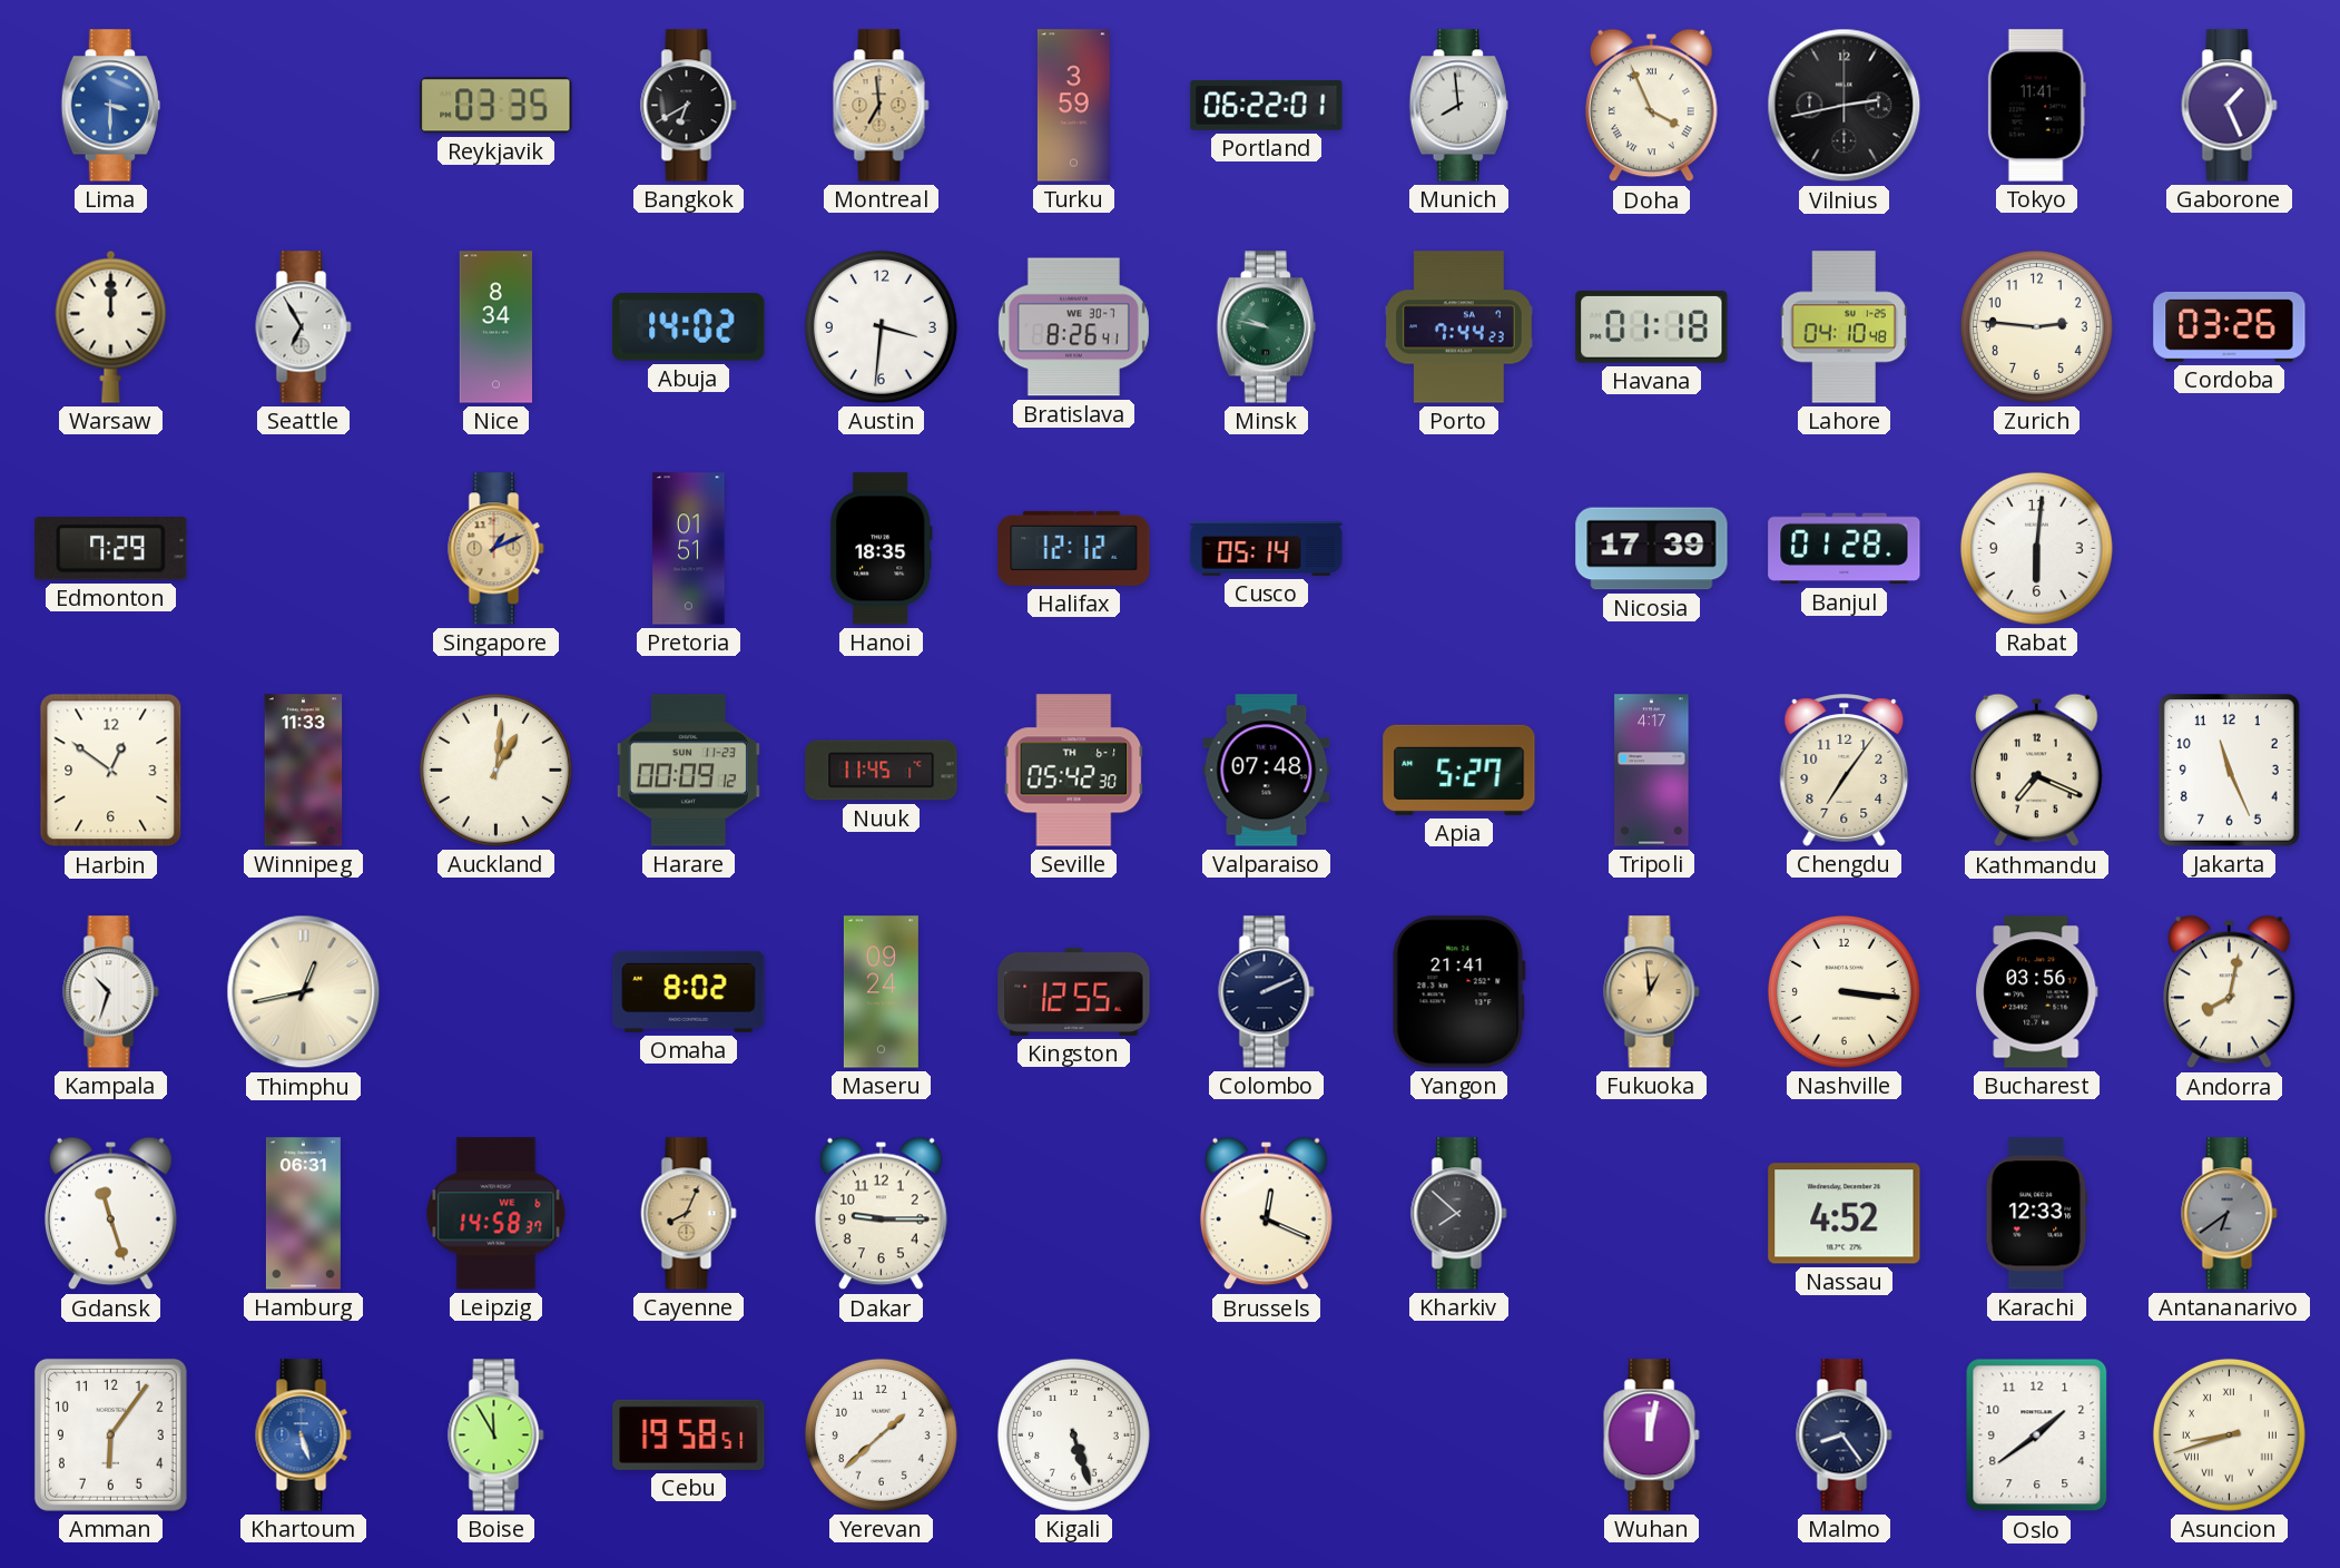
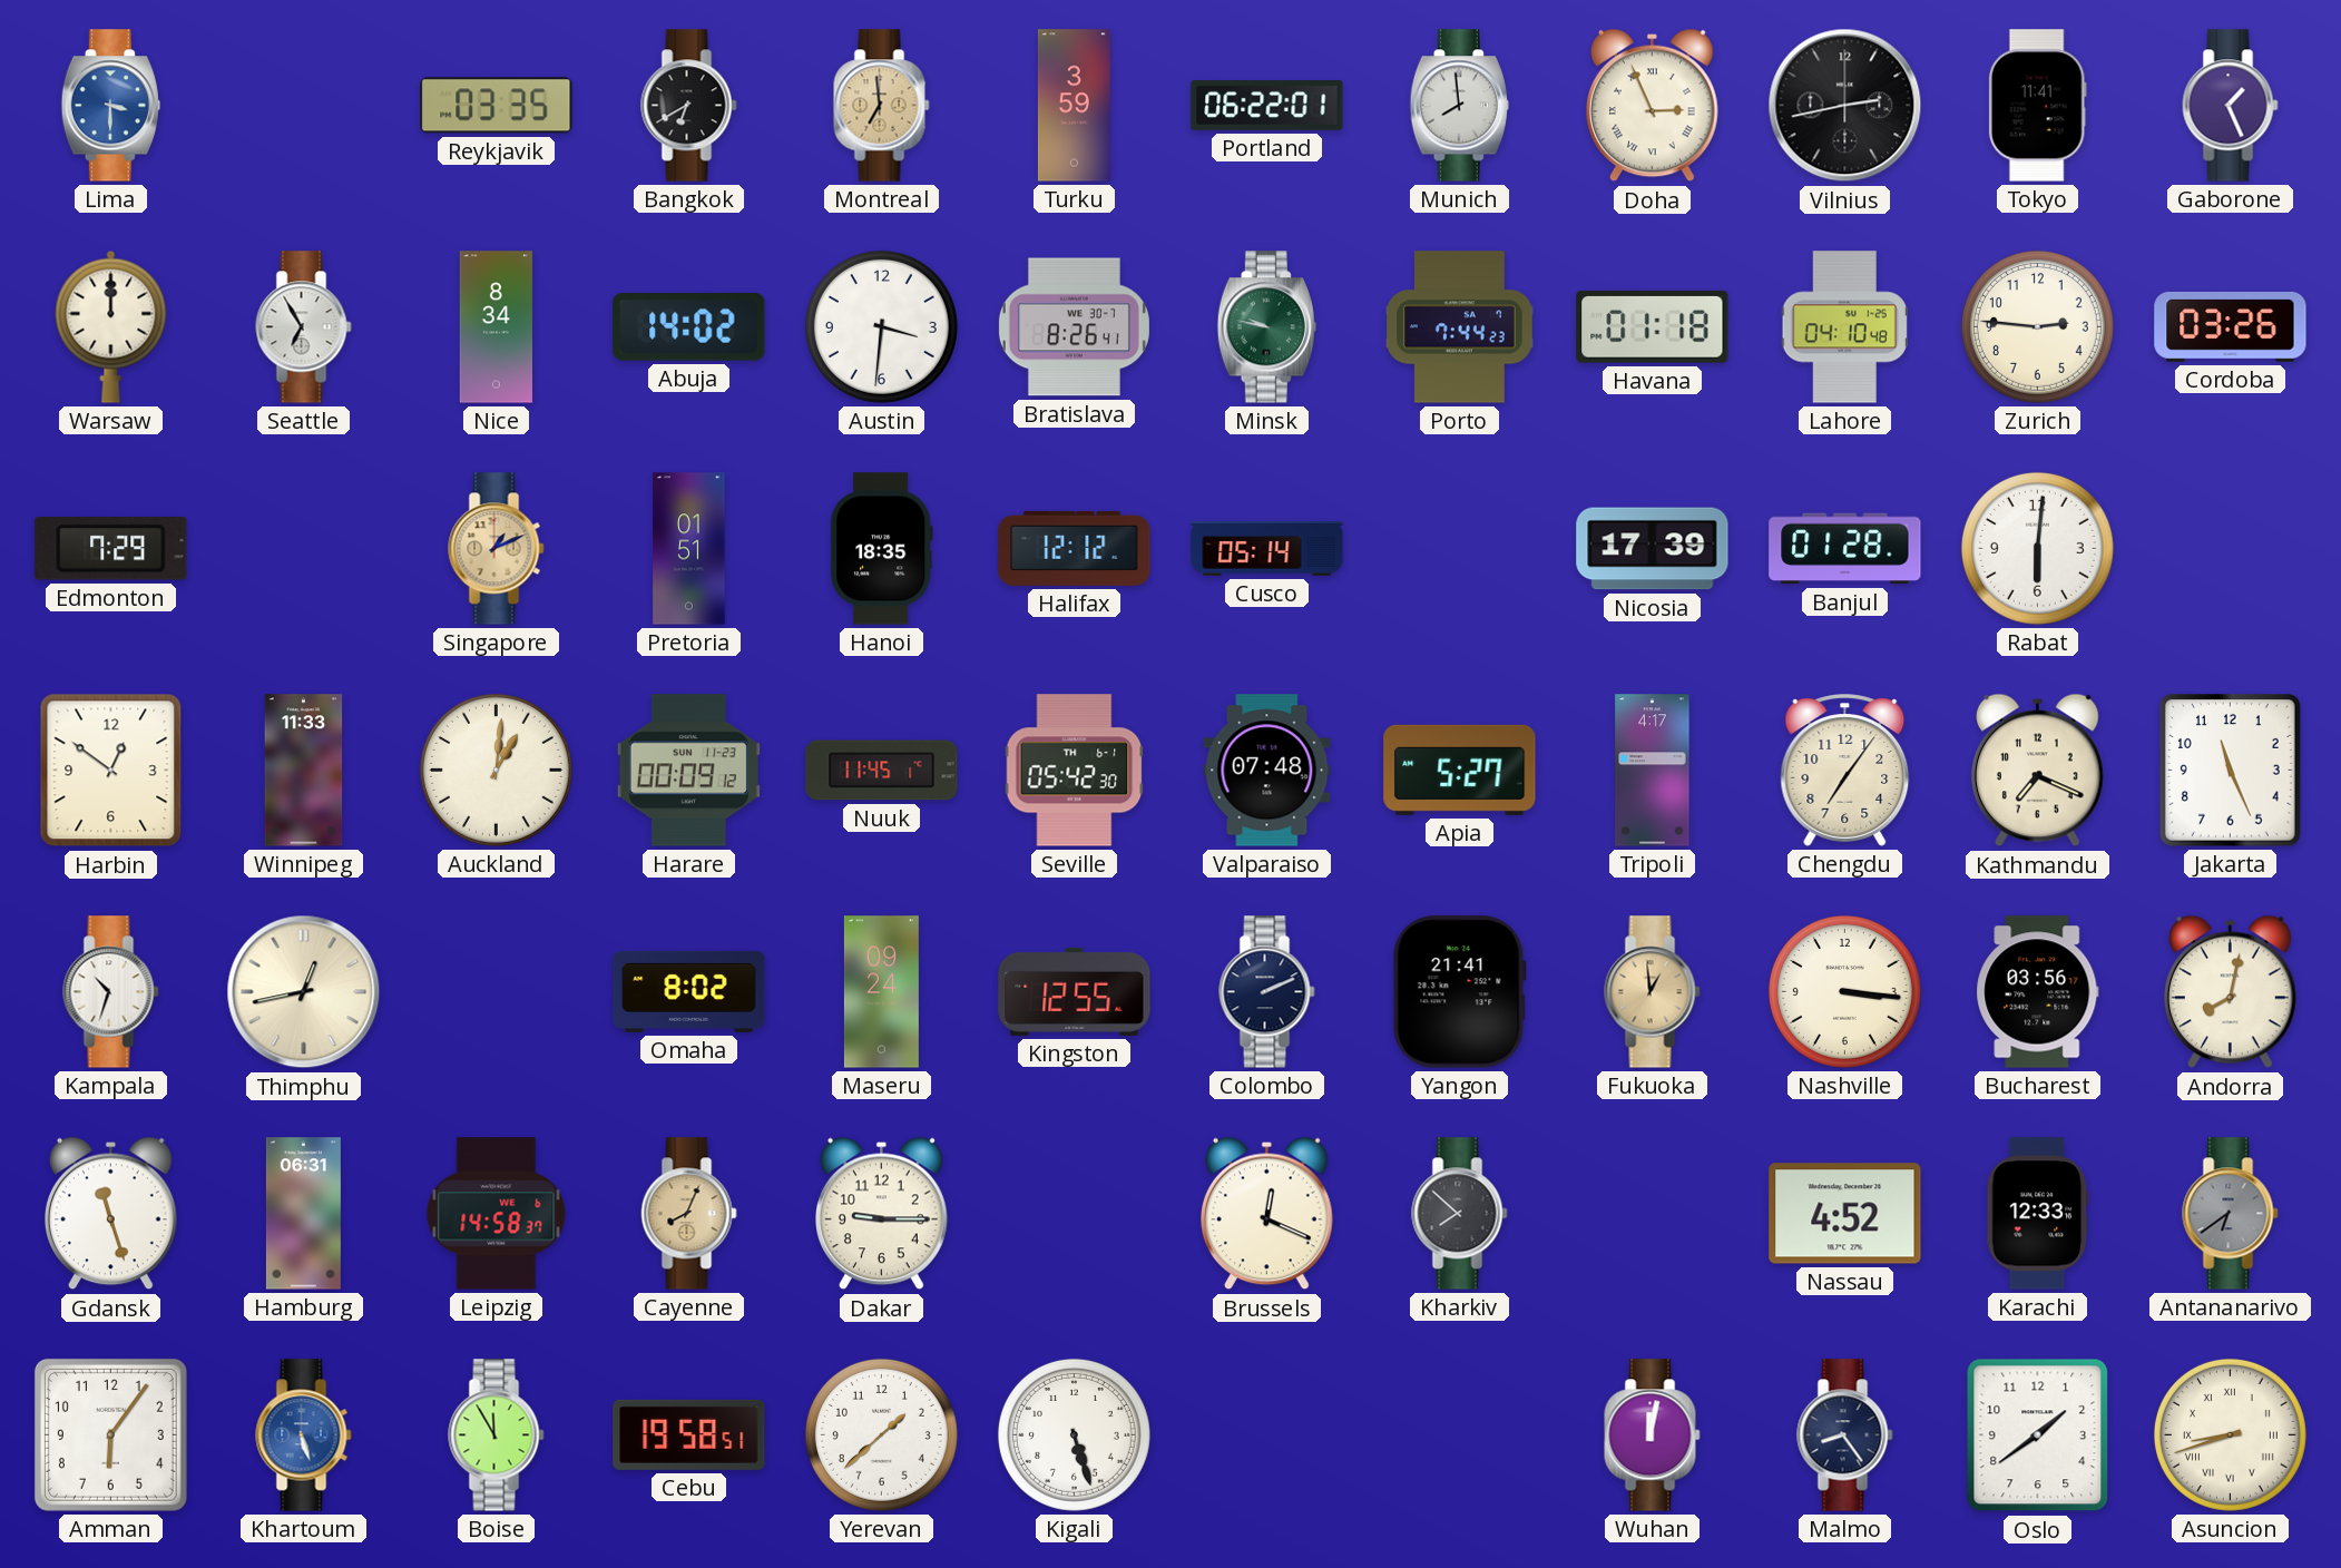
Doha: 3:56 -> 2:56
